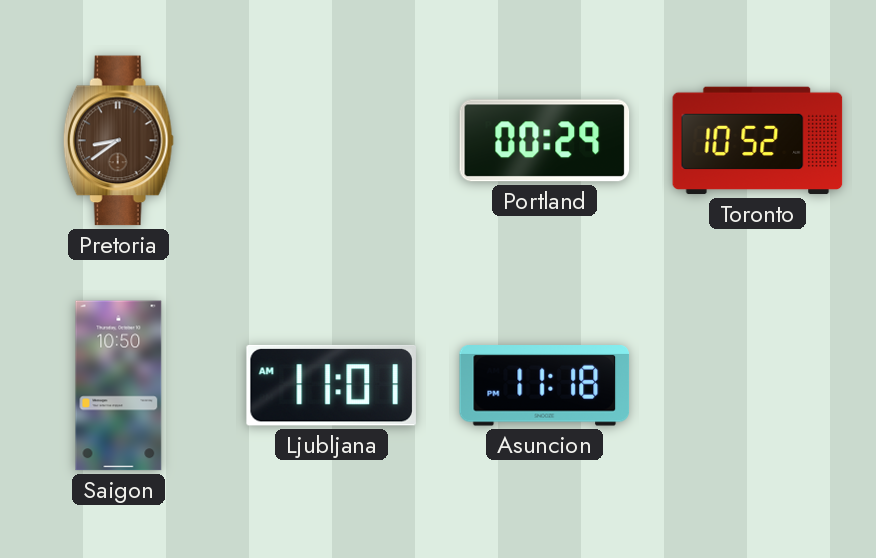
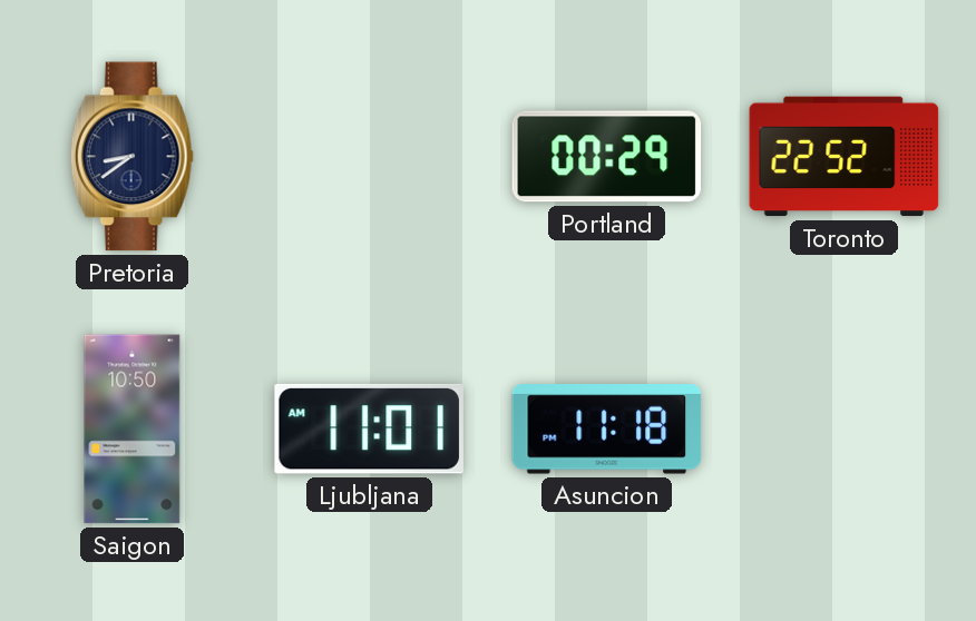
Pretoria dial: brown -> navy
Toronto: 10:52 -> 22:52
